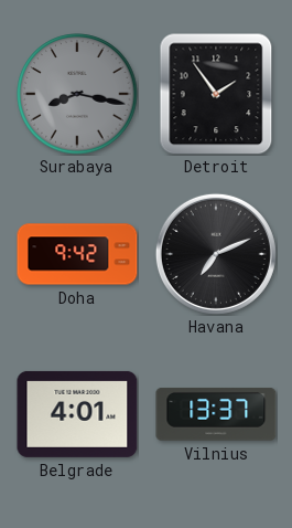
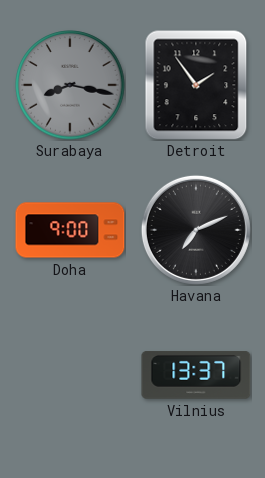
Doha: 9:42 -> 9:00
Belgrade: 4:01 -> none
